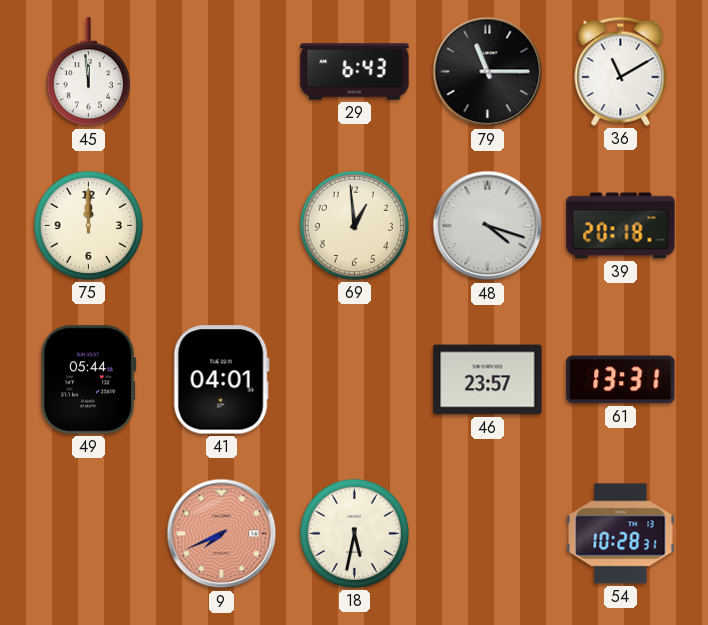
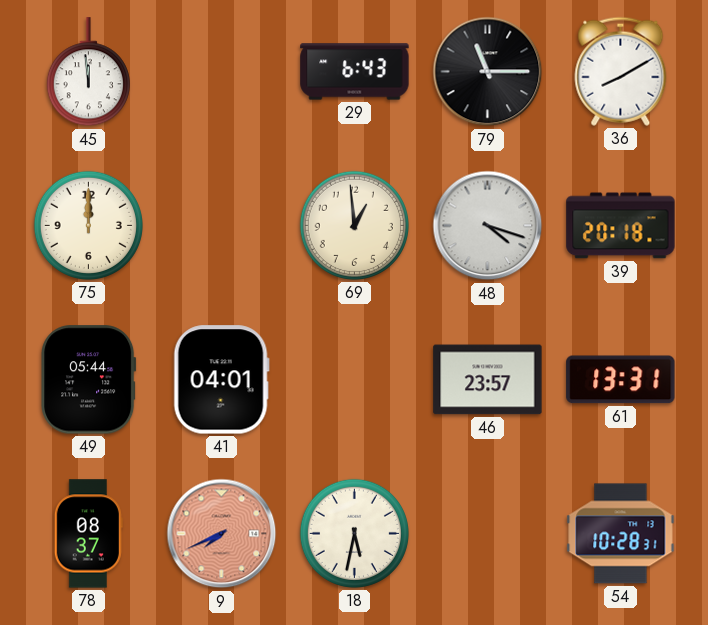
36: 11:10 -> 8:10
78: none -> 08:37
